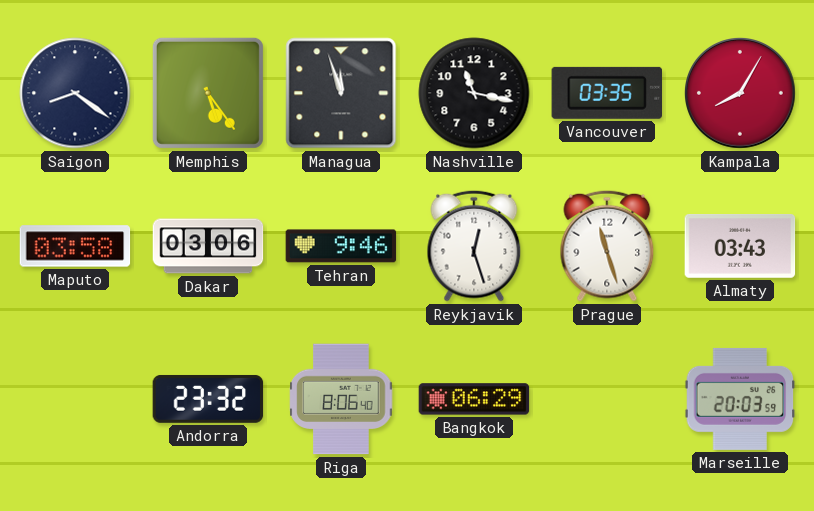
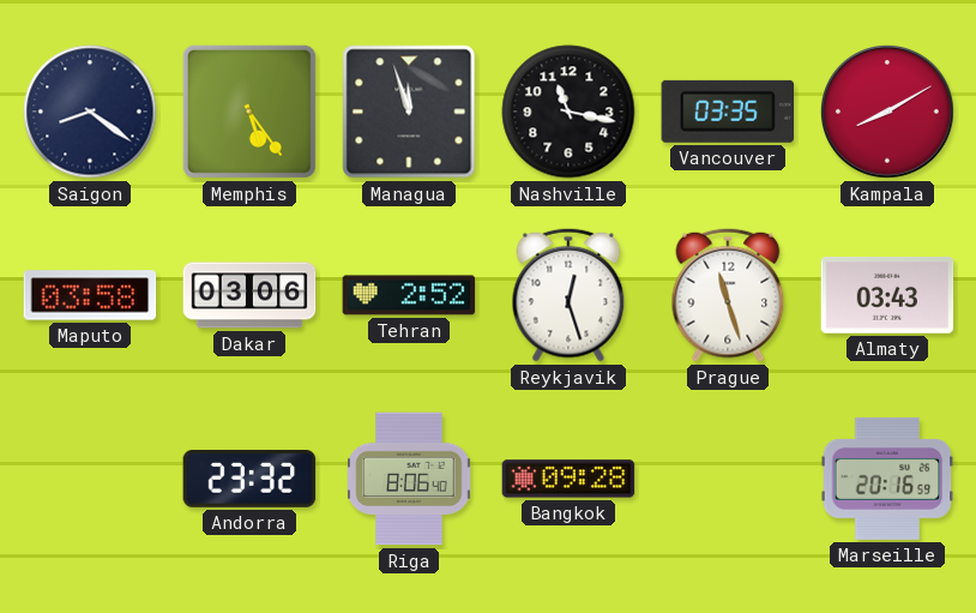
Kampala: 8:05 -> 8:10
Tehran: 9:46 -> 2:52
Bangkok: 06:29 -> 09:28
Marseille: 20:03 -> 20:16
